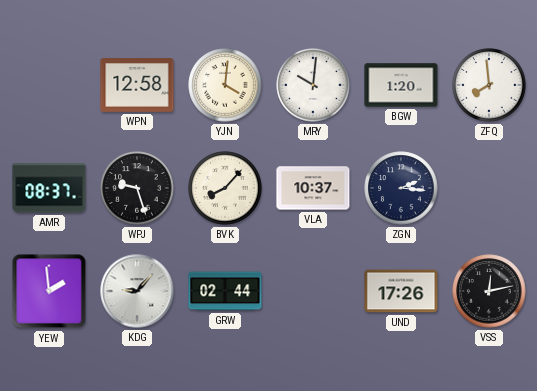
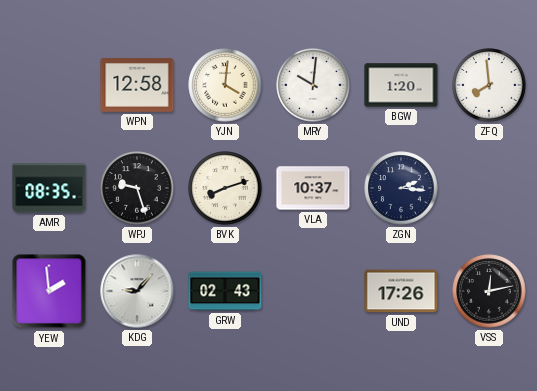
AMR: 08:37 -> 08:35
BVK: 8:07 -> 8:12
GRW: 02:44 -> 02:43
